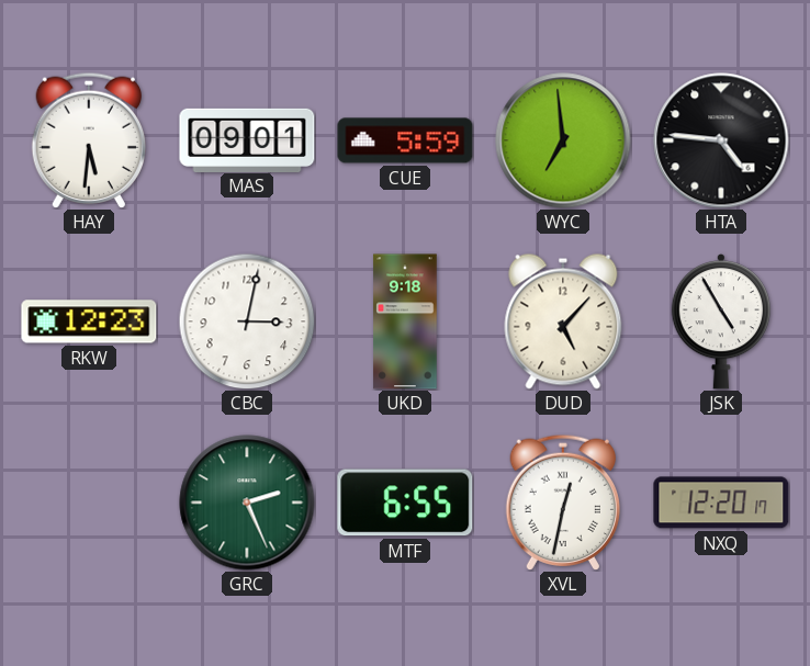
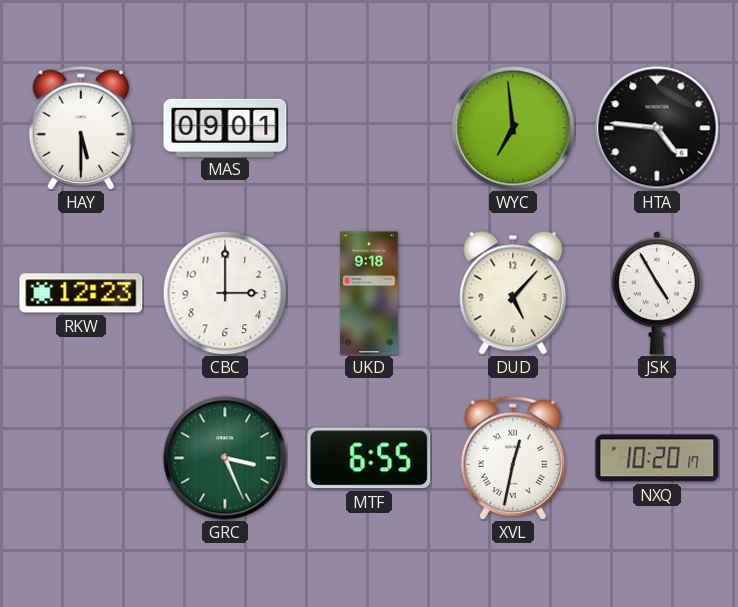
HAY: 5:31 -> 5:30
CUE: 5:59 -> none
CBC: 3:02 -> 3:00
GRC: 2:26 -> 3:26
NXQ: 12:20 -> 10:20
